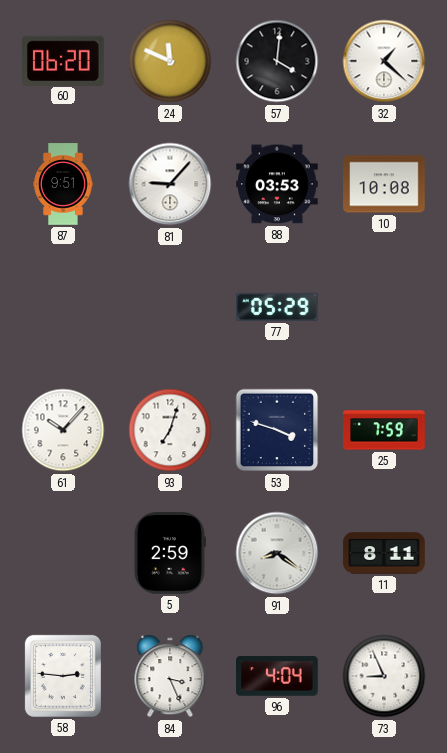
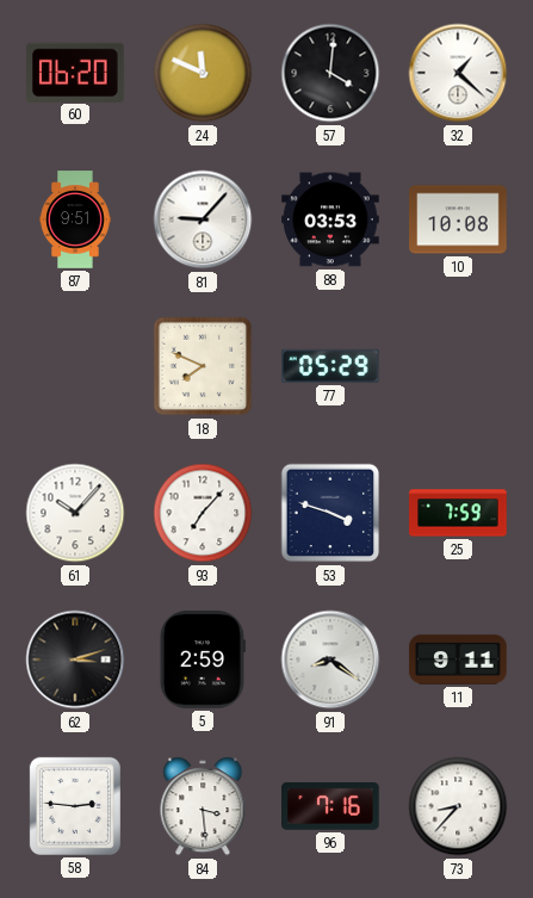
18: none -> 7:49
93: 7:03 -> 7:07
62: none -> 3:12
11: 8:11 -> 9:11
84: 3:26 -> 3:29
96: 4:04 -> 7:16
73: 8:56 -> 8:37
